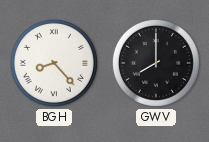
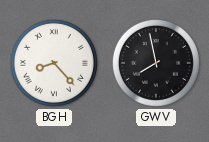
GWV: 8:00 -> 7:58
